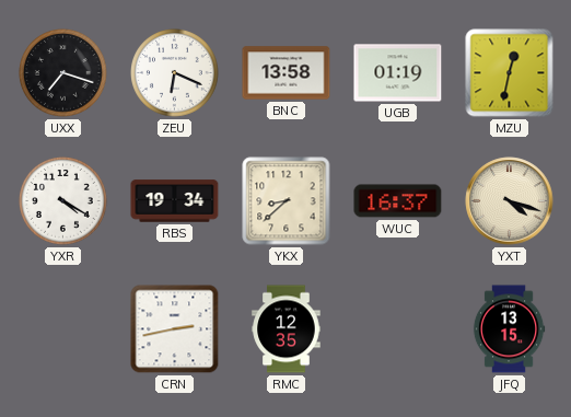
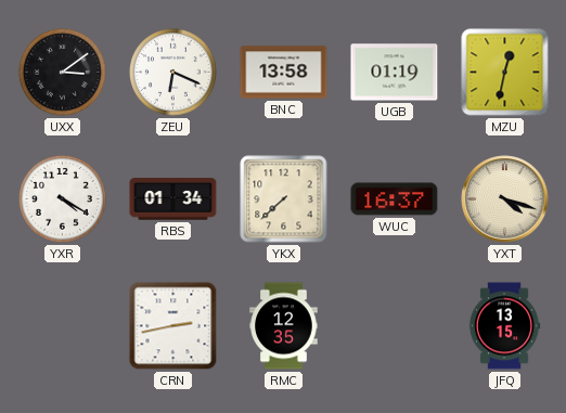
UXX: 7:18 -> 3:09
RBS: 19:34 -> 01:34
YKX: 8:38 -> 7:38
